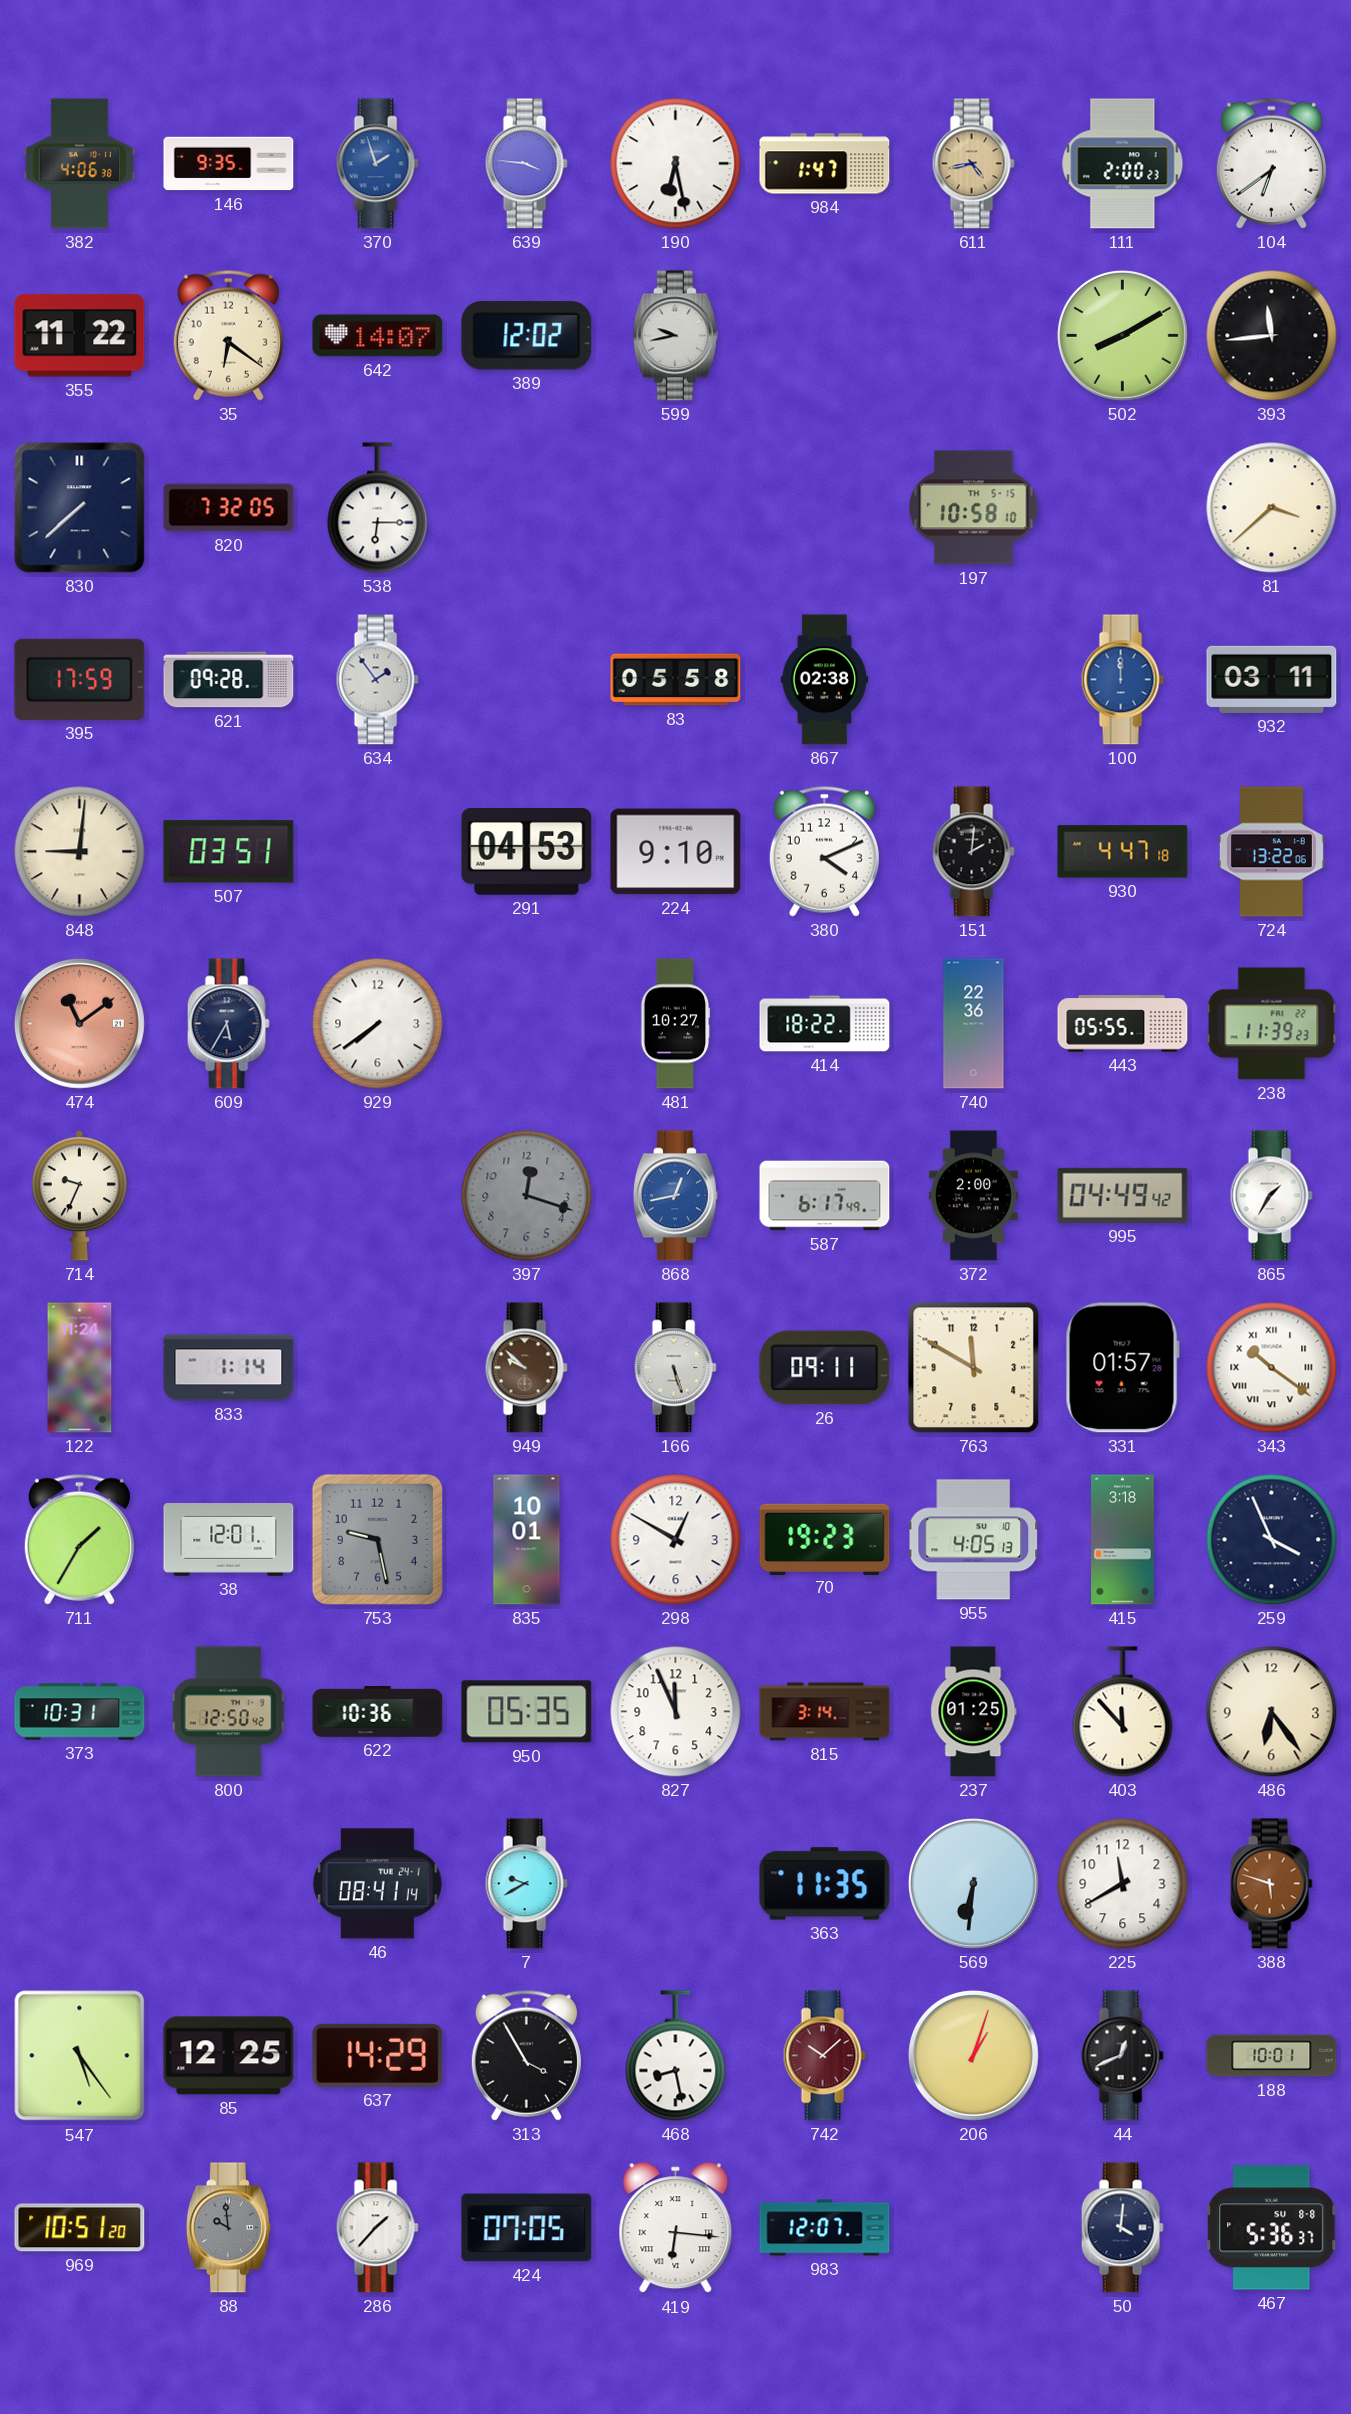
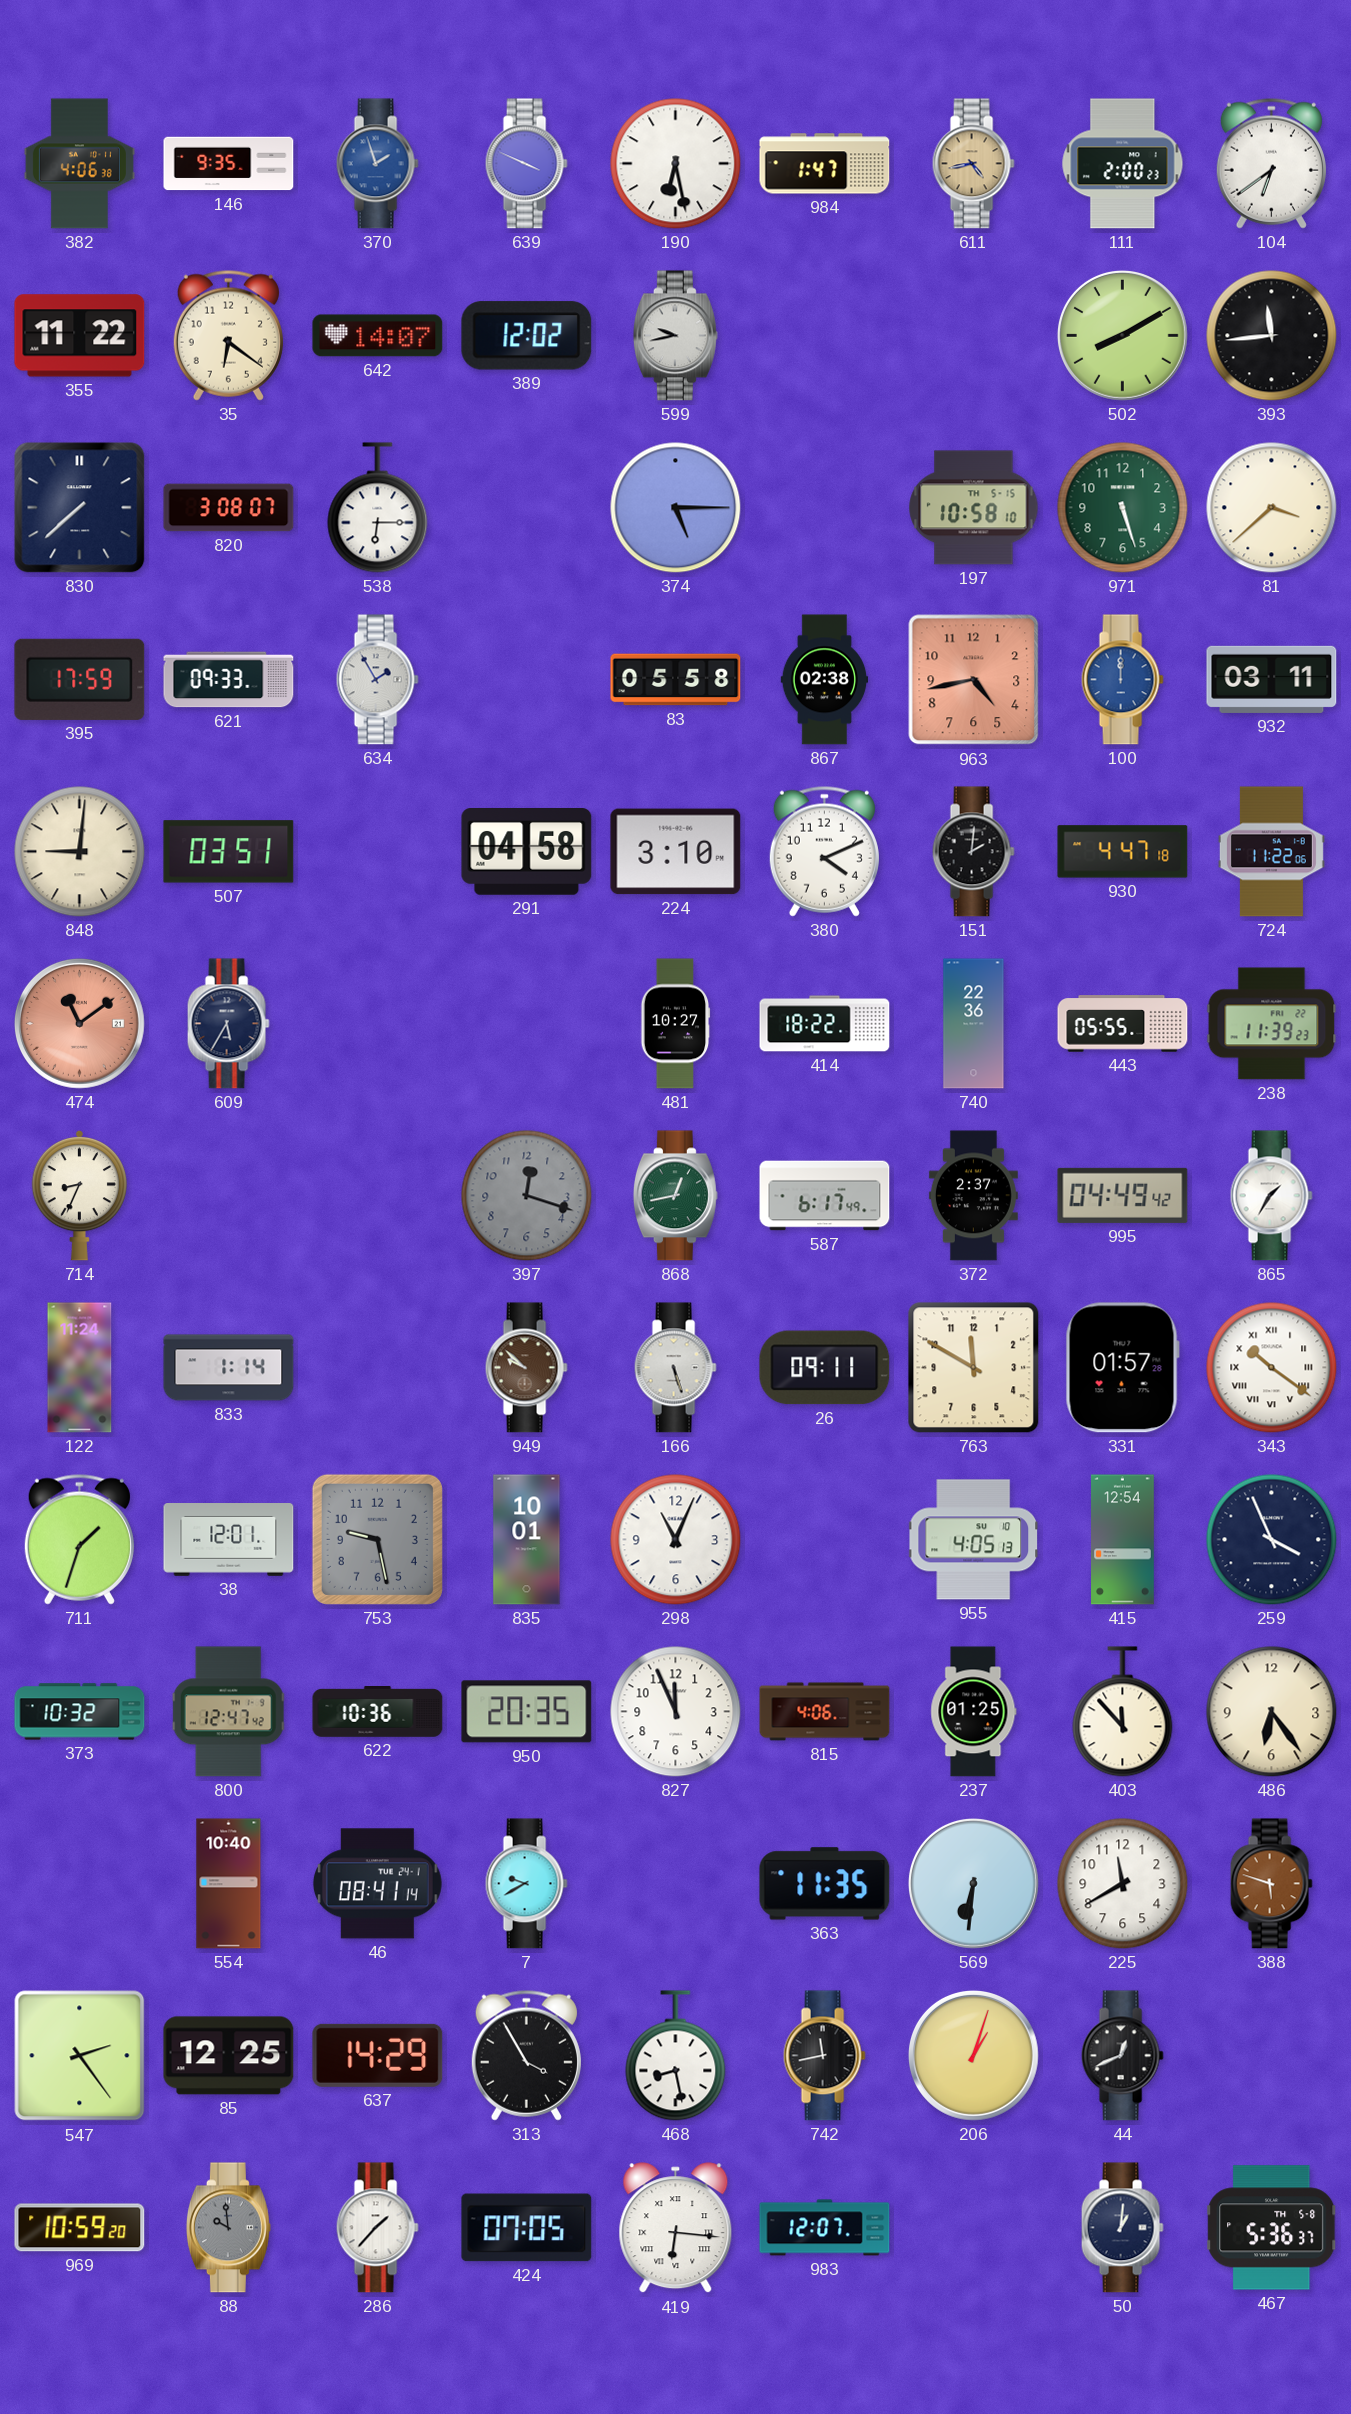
639: 3:46 -> 3:49
820: 7:32 -> 3:08
374: none -> 5:15
971: none -> 5:27
621: 09:28 -> 09:33
634: 1:54 -> 1:55
963: none -> 4:43
291: 04:53 -> 04:58
224: 9:10 -> 3:10
724: 13:22 -> 11:22
929: 7:39 -> none
714: 9:34 -> 8:34
868 dial: blue -> green
372: 2:00 -> 2:37
711: 1:35 -> 1:33
298: 12:50 -> 11:04
70: 19:23 -> none
415: 3:18 -> 12:54
373: 10:31 -> 10:32
800: 12:50 -> 12:47
950: 05:35 -> 20:35
815: 3:14 -> 4:06
554: none -> 10:40
547: 5:24 -> 2:24
742: 10:08 -> 11:43
742 dial: burgundy -> black
188: 10:01 -> none
969: 10:51 -> 10:59
50: 4:01 -> 1:01
467 date: SU 8-8 -> TH 5-8
